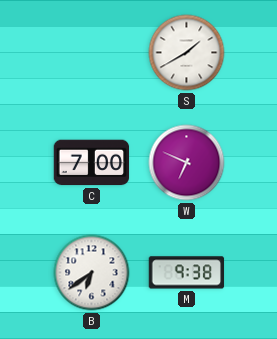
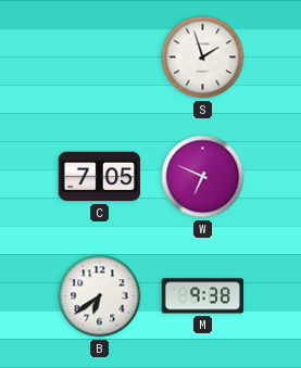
S: 1:40 -> 1:57
C: 7:00 -> 7:05
